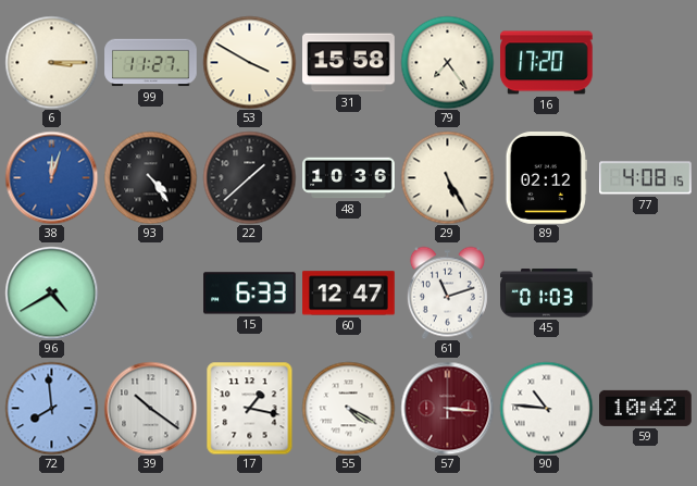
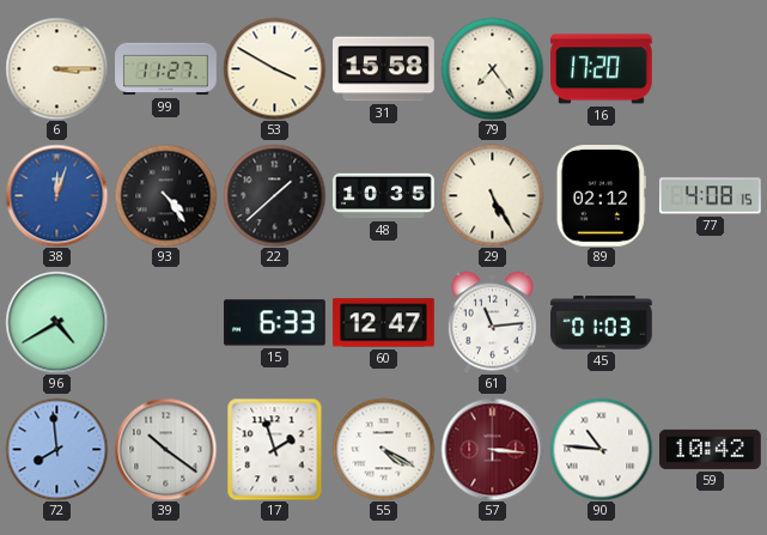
48: 10:36 -> 10:35
61: 11:12 -> 11:14
17: 1:17 -> 1:57
